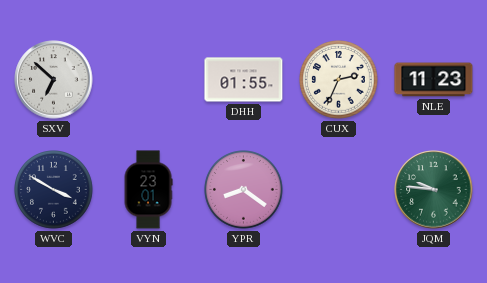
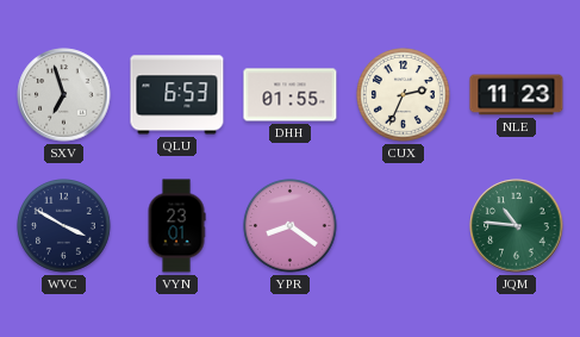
SXV: 6:52 -> 6:57
QLU: none -> 6:53
JQM: 9:46 -> 10:46
